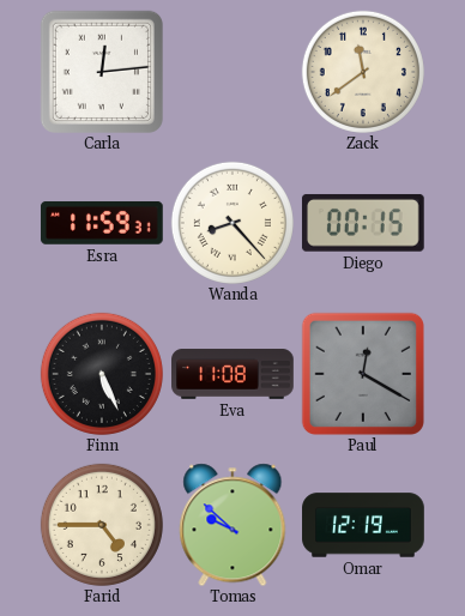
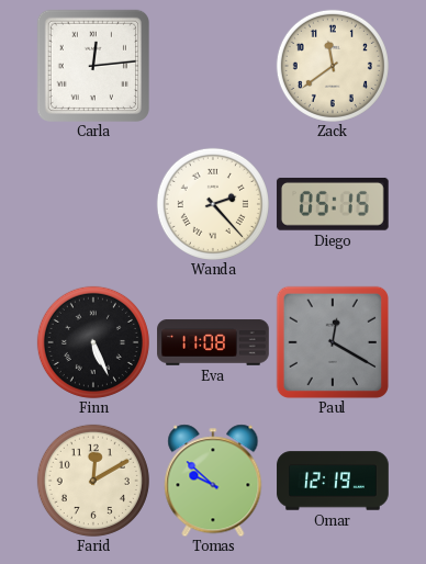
Esra: 11:59 -> none
Wanda: 8:23 -> 2:23
Diego: 00:15 -> 05:15
Farid: 4:45 -> 12:10
